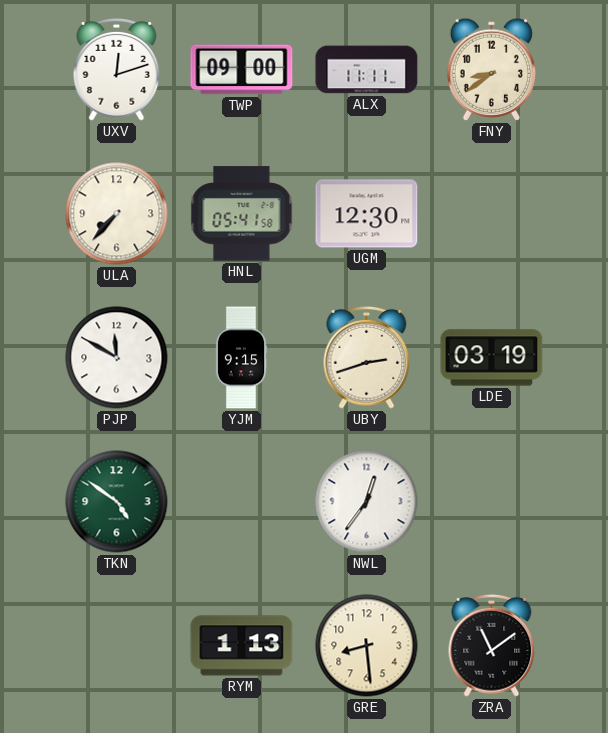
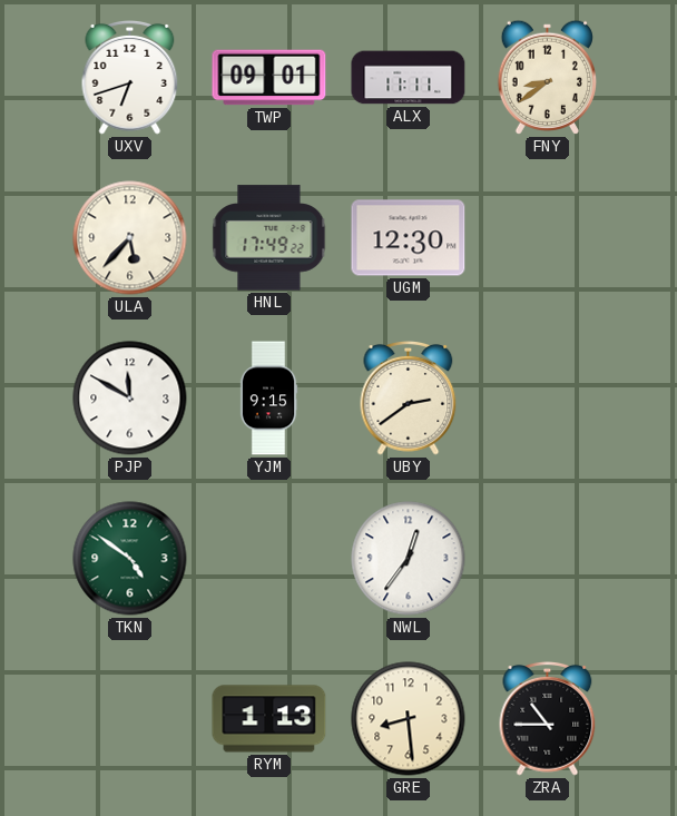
UXV: 12:12 -> 6:42
TWP: 09:00 -> 09:01
ULA: 7:37 -> 5:37
HNL: 05:41 -> 17:49
UBY: 2:42 -> 2:39
LDE: 03:19 -> none
ZRA: 11:09 -> 10:45
